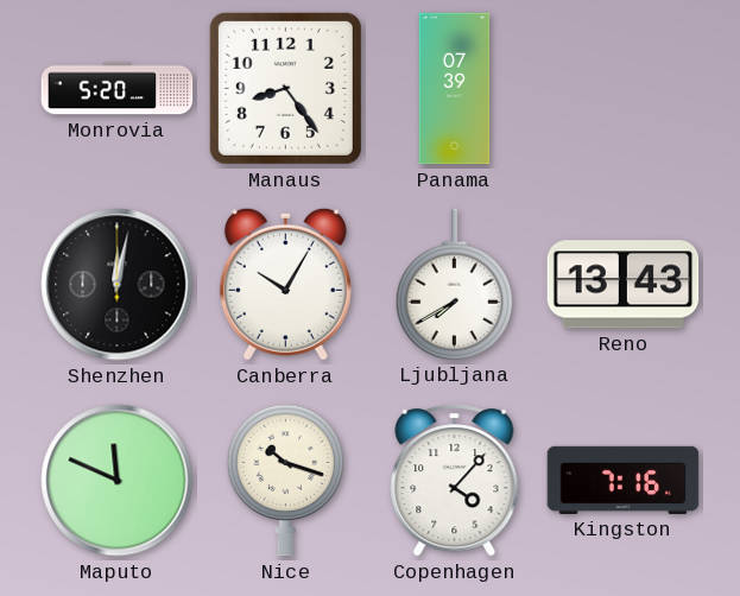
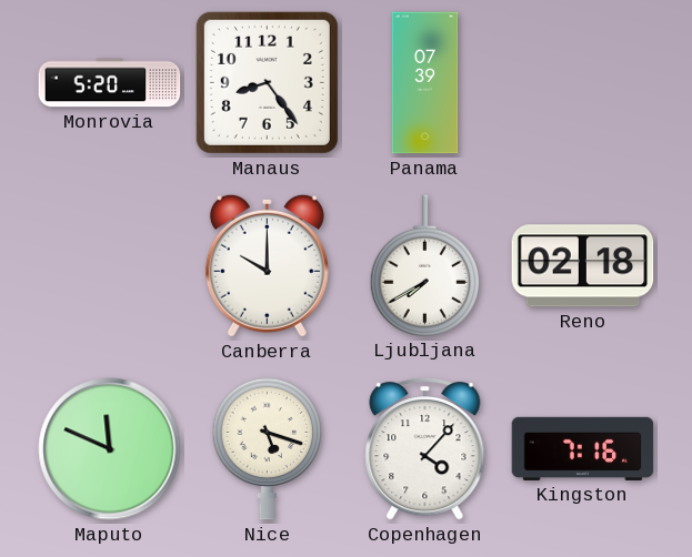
Shenzhen: 12:02 -> none
Canberra: 10:05 -> 10:00
Reno: 13:43 -> 02:18
Nice: 10:18 -> 5:18
